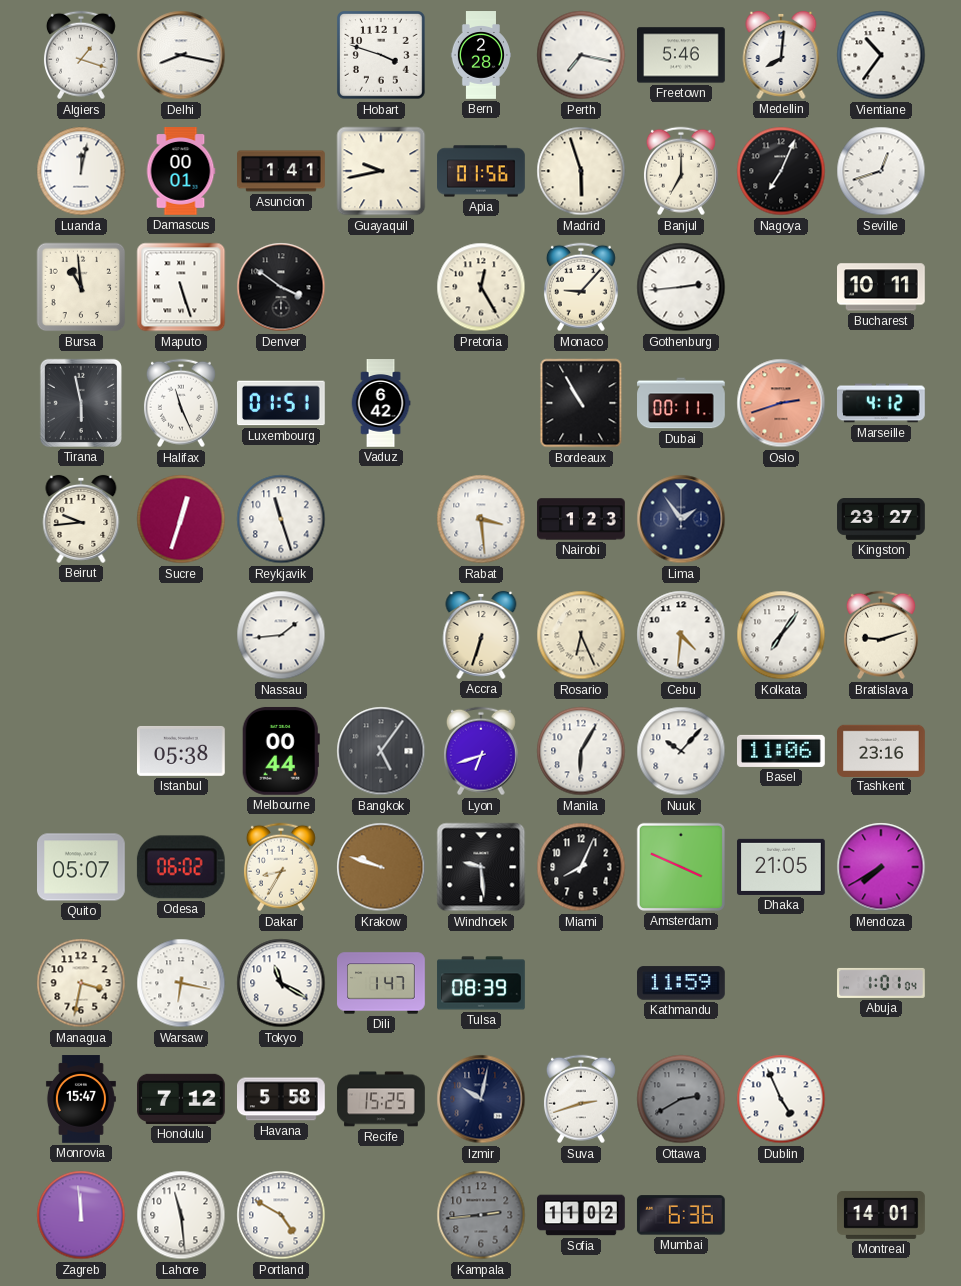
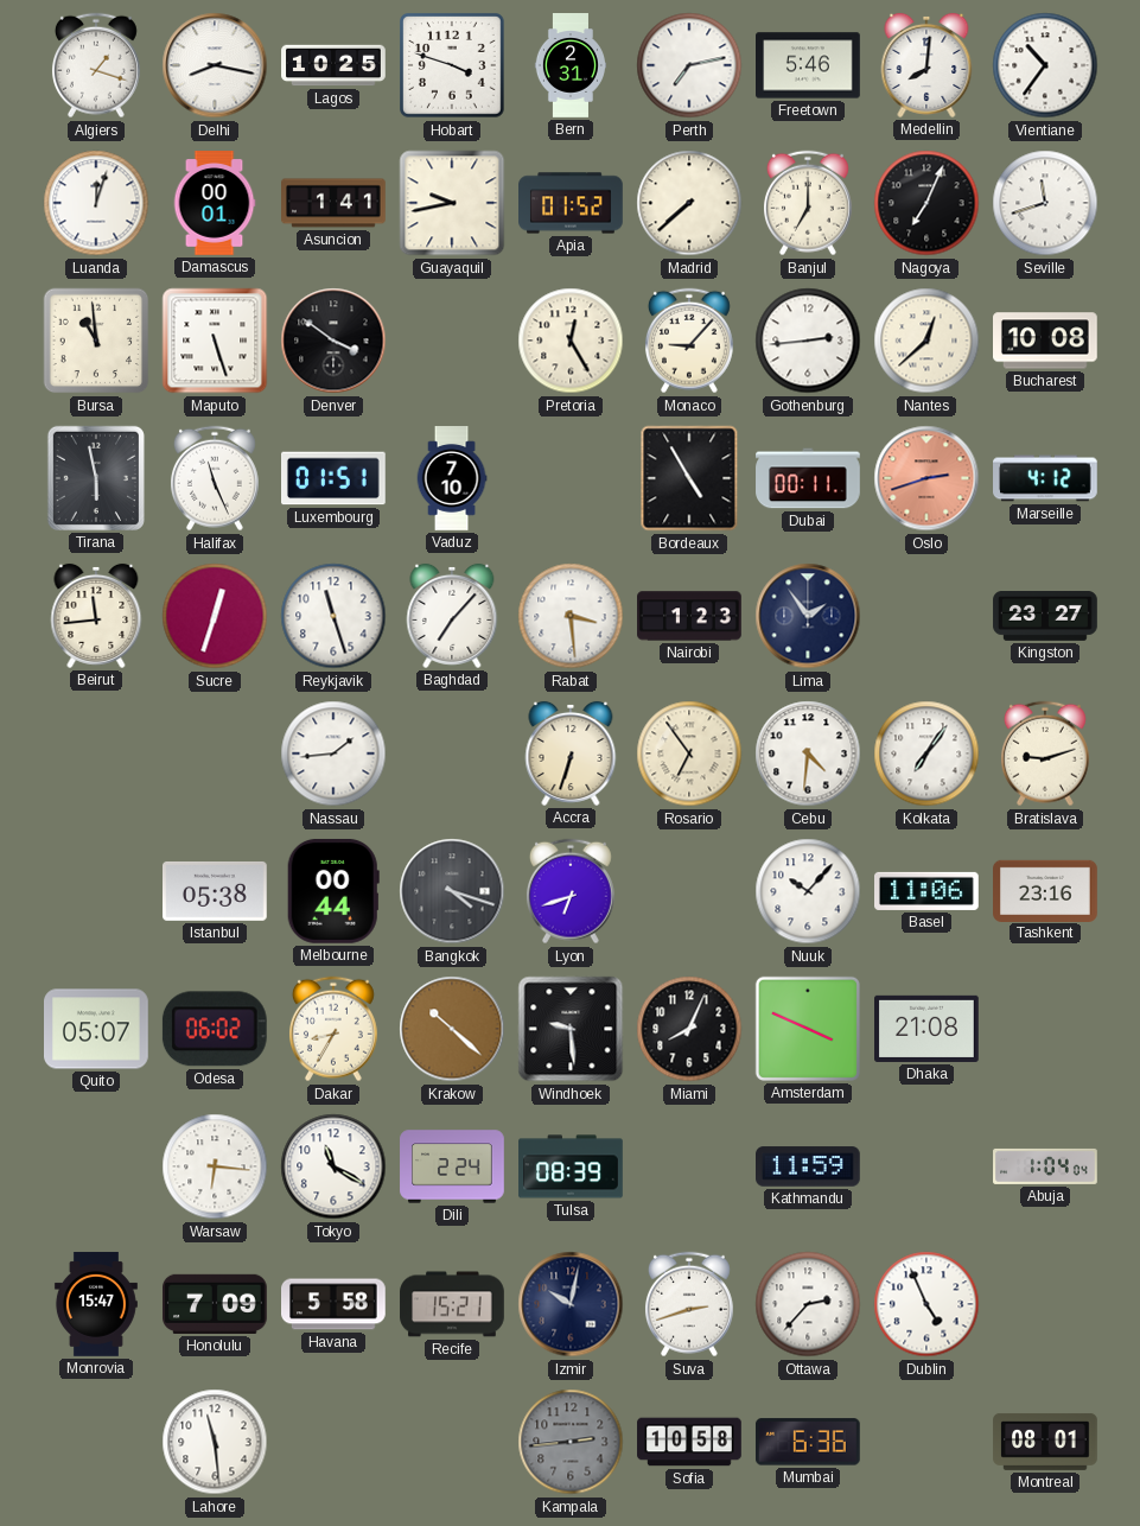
Lagos: none -> 10:25
Bern: 2:28 -> 2:31
Perth: 7:17 -> 7:13
Luanda: 12:02 -> 12:03
Apia: 01:56 -> 01:52
Madrid: 5:57 -> 7:38
Seville: 12:42 -> 11:42
Nantes: none -> 12:38
Bucharest: 10:11 -> 10:08
Vaduz: 6:42 -> 7:10
Bordeaux: 10:55 -> 4:55
Beirut: 9:44 -> 11:44
Baghdad: none -> 7:07
Rosario: 6:26 -> 6:54
Bangkok: 5:06 -> 4:18
Manila: 6:05 -> none
Krakow: 9:48 -> 10:22
Dhaka: 21:05 -> 21:08
Mendoza: 7:40 -> none
Managua: 3:32 -> none
Warsaw: 6:17 -> 6:16
Dili: 1:47 -> 2:24
Abuja: 1:01 -> 1:04
Honolulu: 7:12 -> 7:09
Recife: 15:25 -> 15:21
Ottawa: 2:40 -> 2:37
Ottawa dial: grey -> white
Zagreb: 11:59 -> none
Portland: 4:50 -> none
Sofia: 11:02 -> 10:58
Montreal: 14:01 -> 08:01
